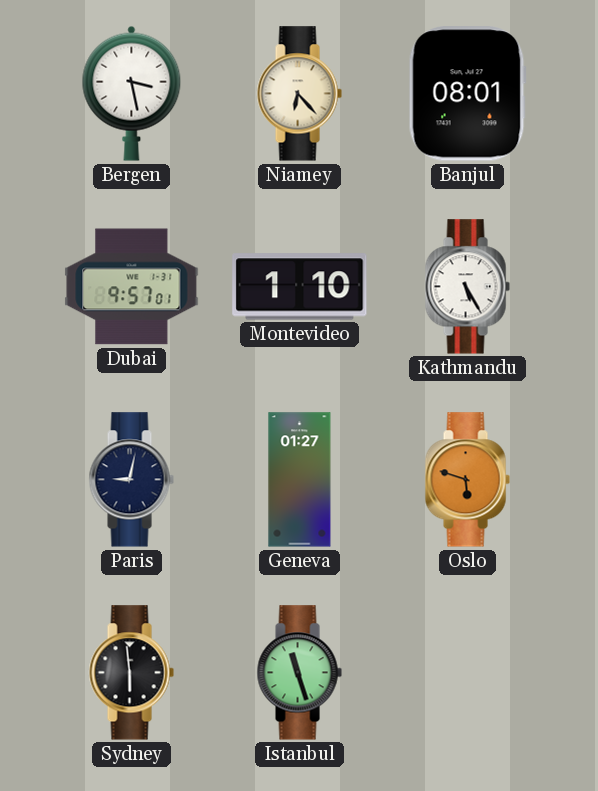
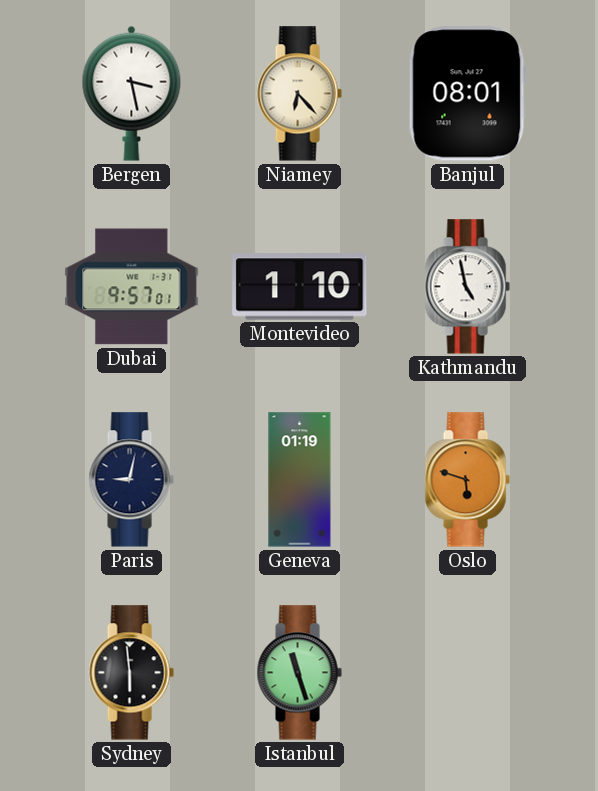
Kathmandu: 5:25 -> 4:58
Geneva: 01:27 -> 01:19
